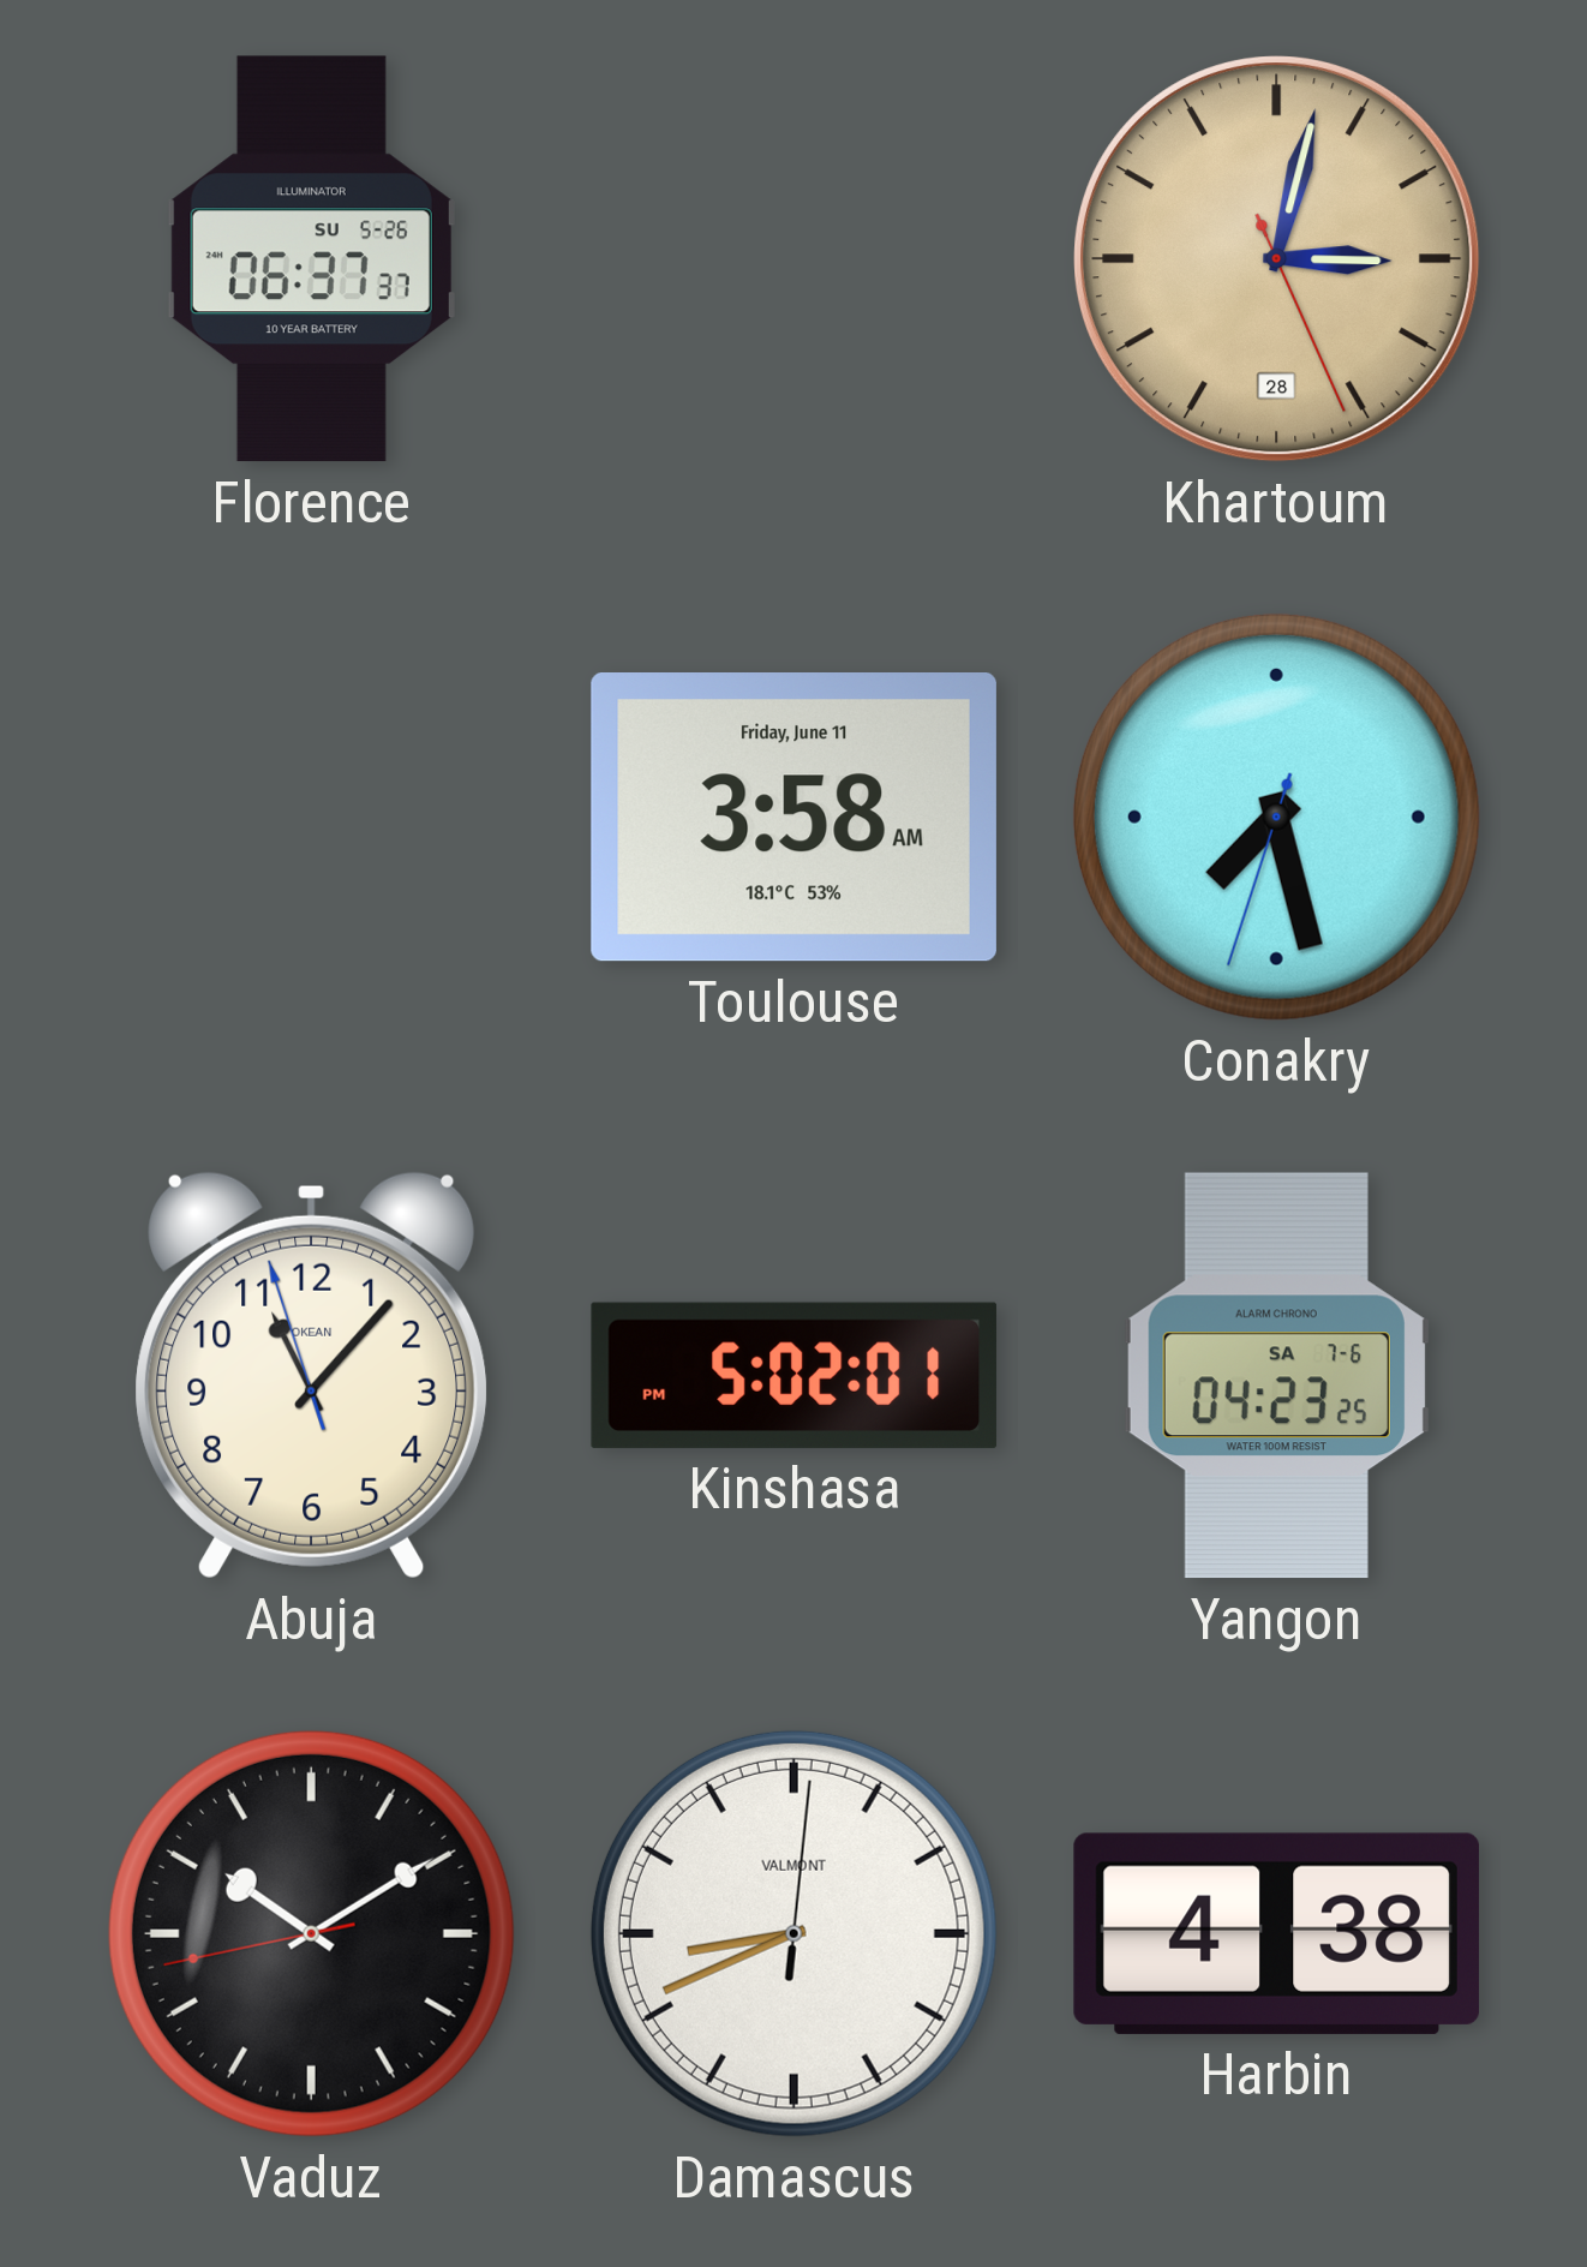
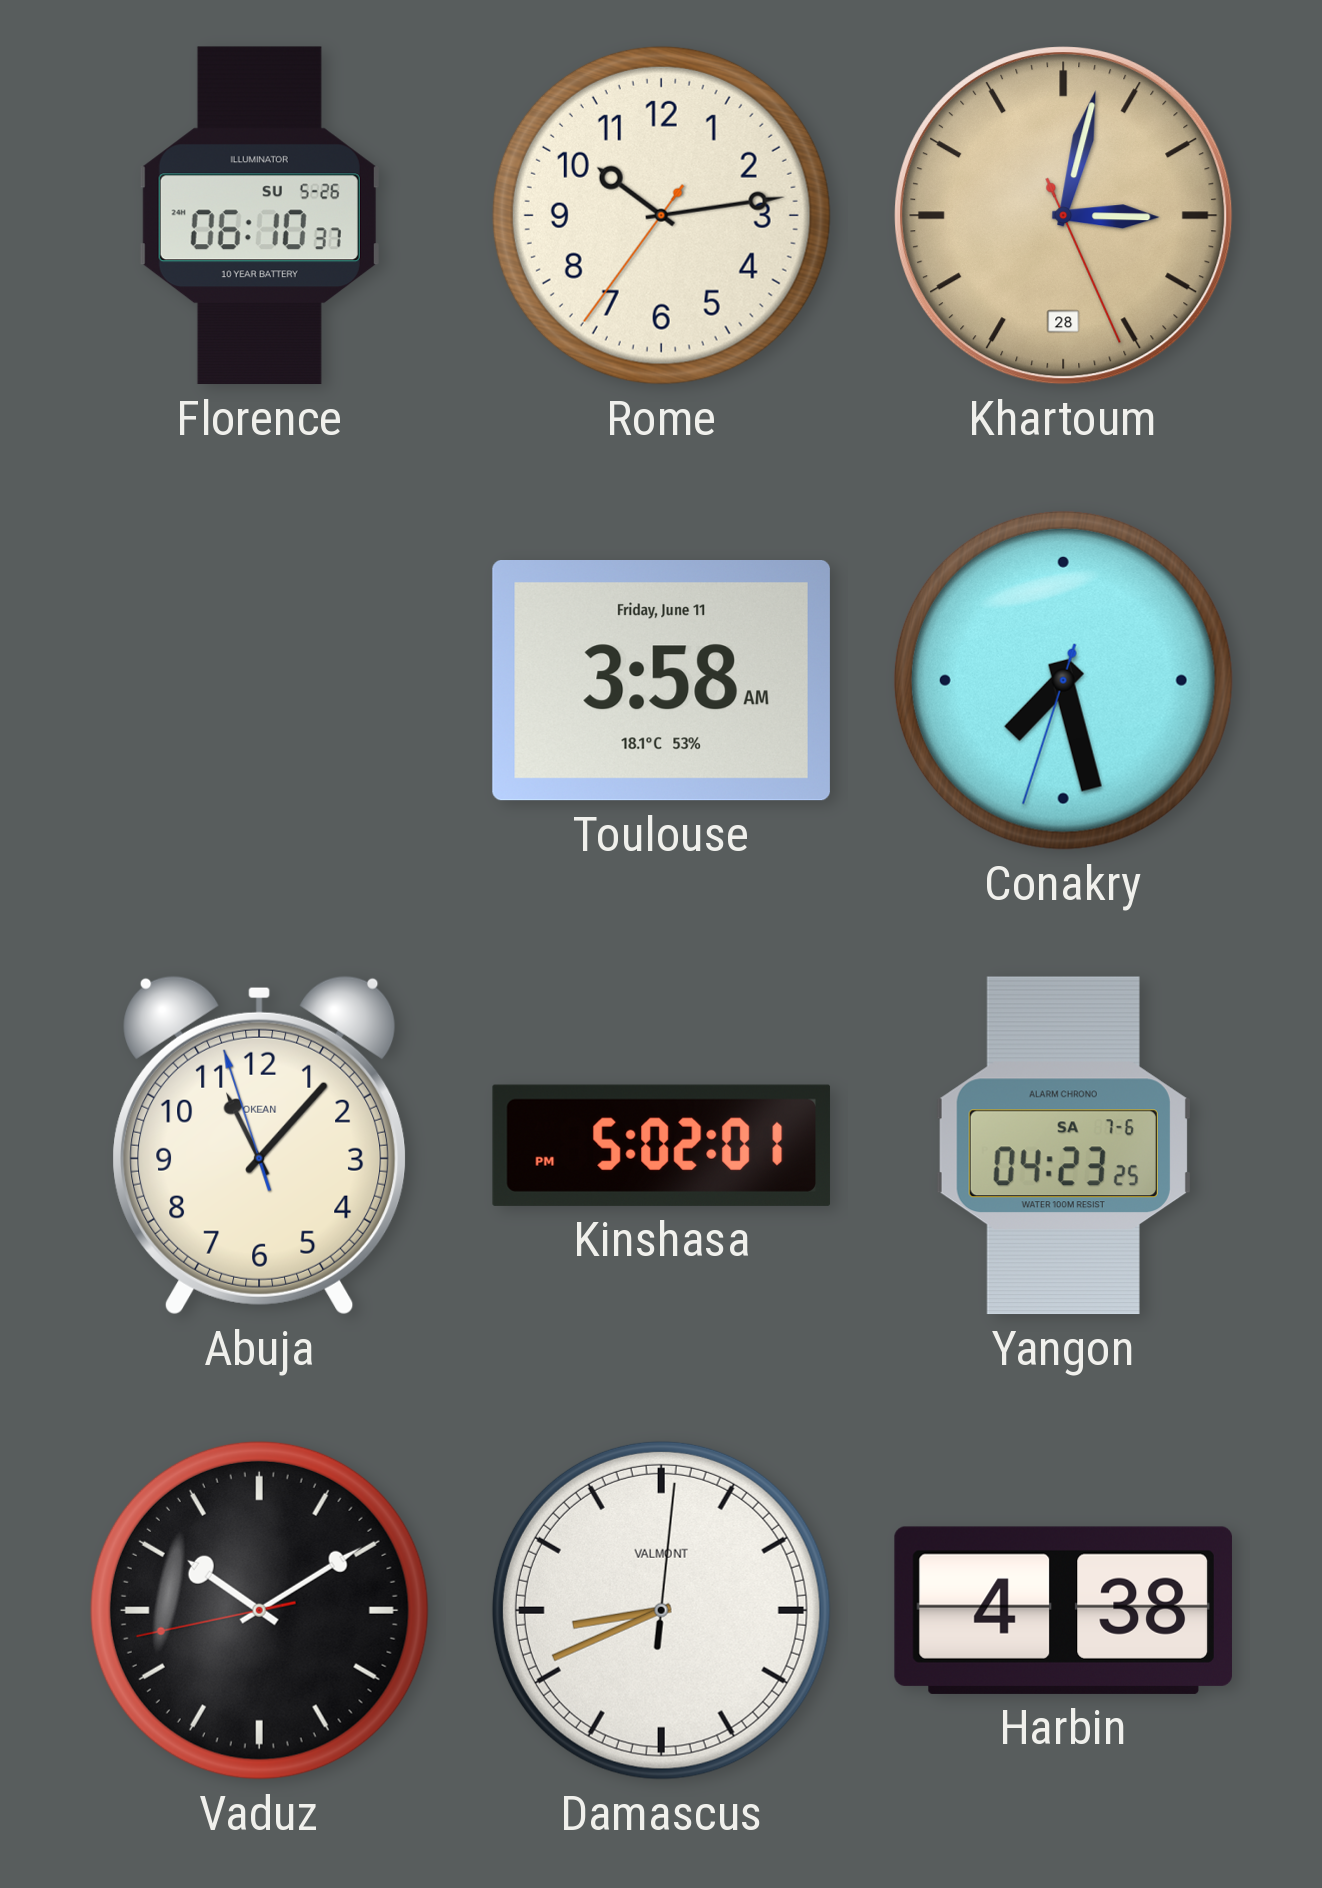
Florence: 06:37 -> 06:10
Rome: none -> 10:13
